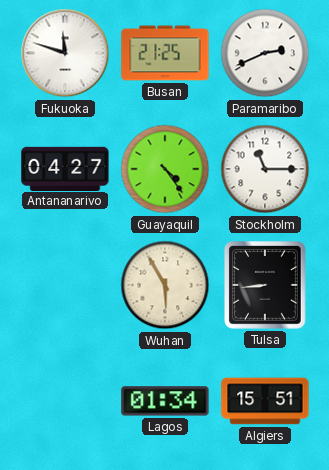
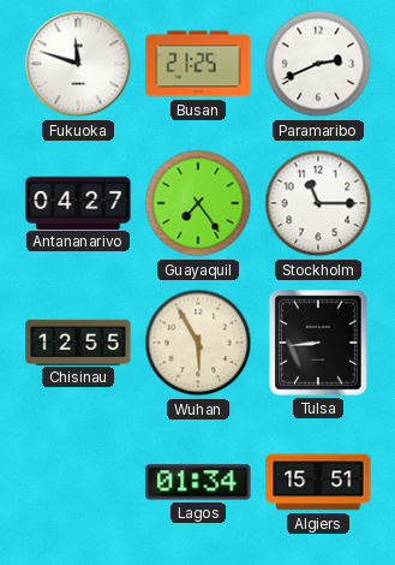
Guayaquil: 4:24 -> 7:24
Chisinau: none -> 12:55
